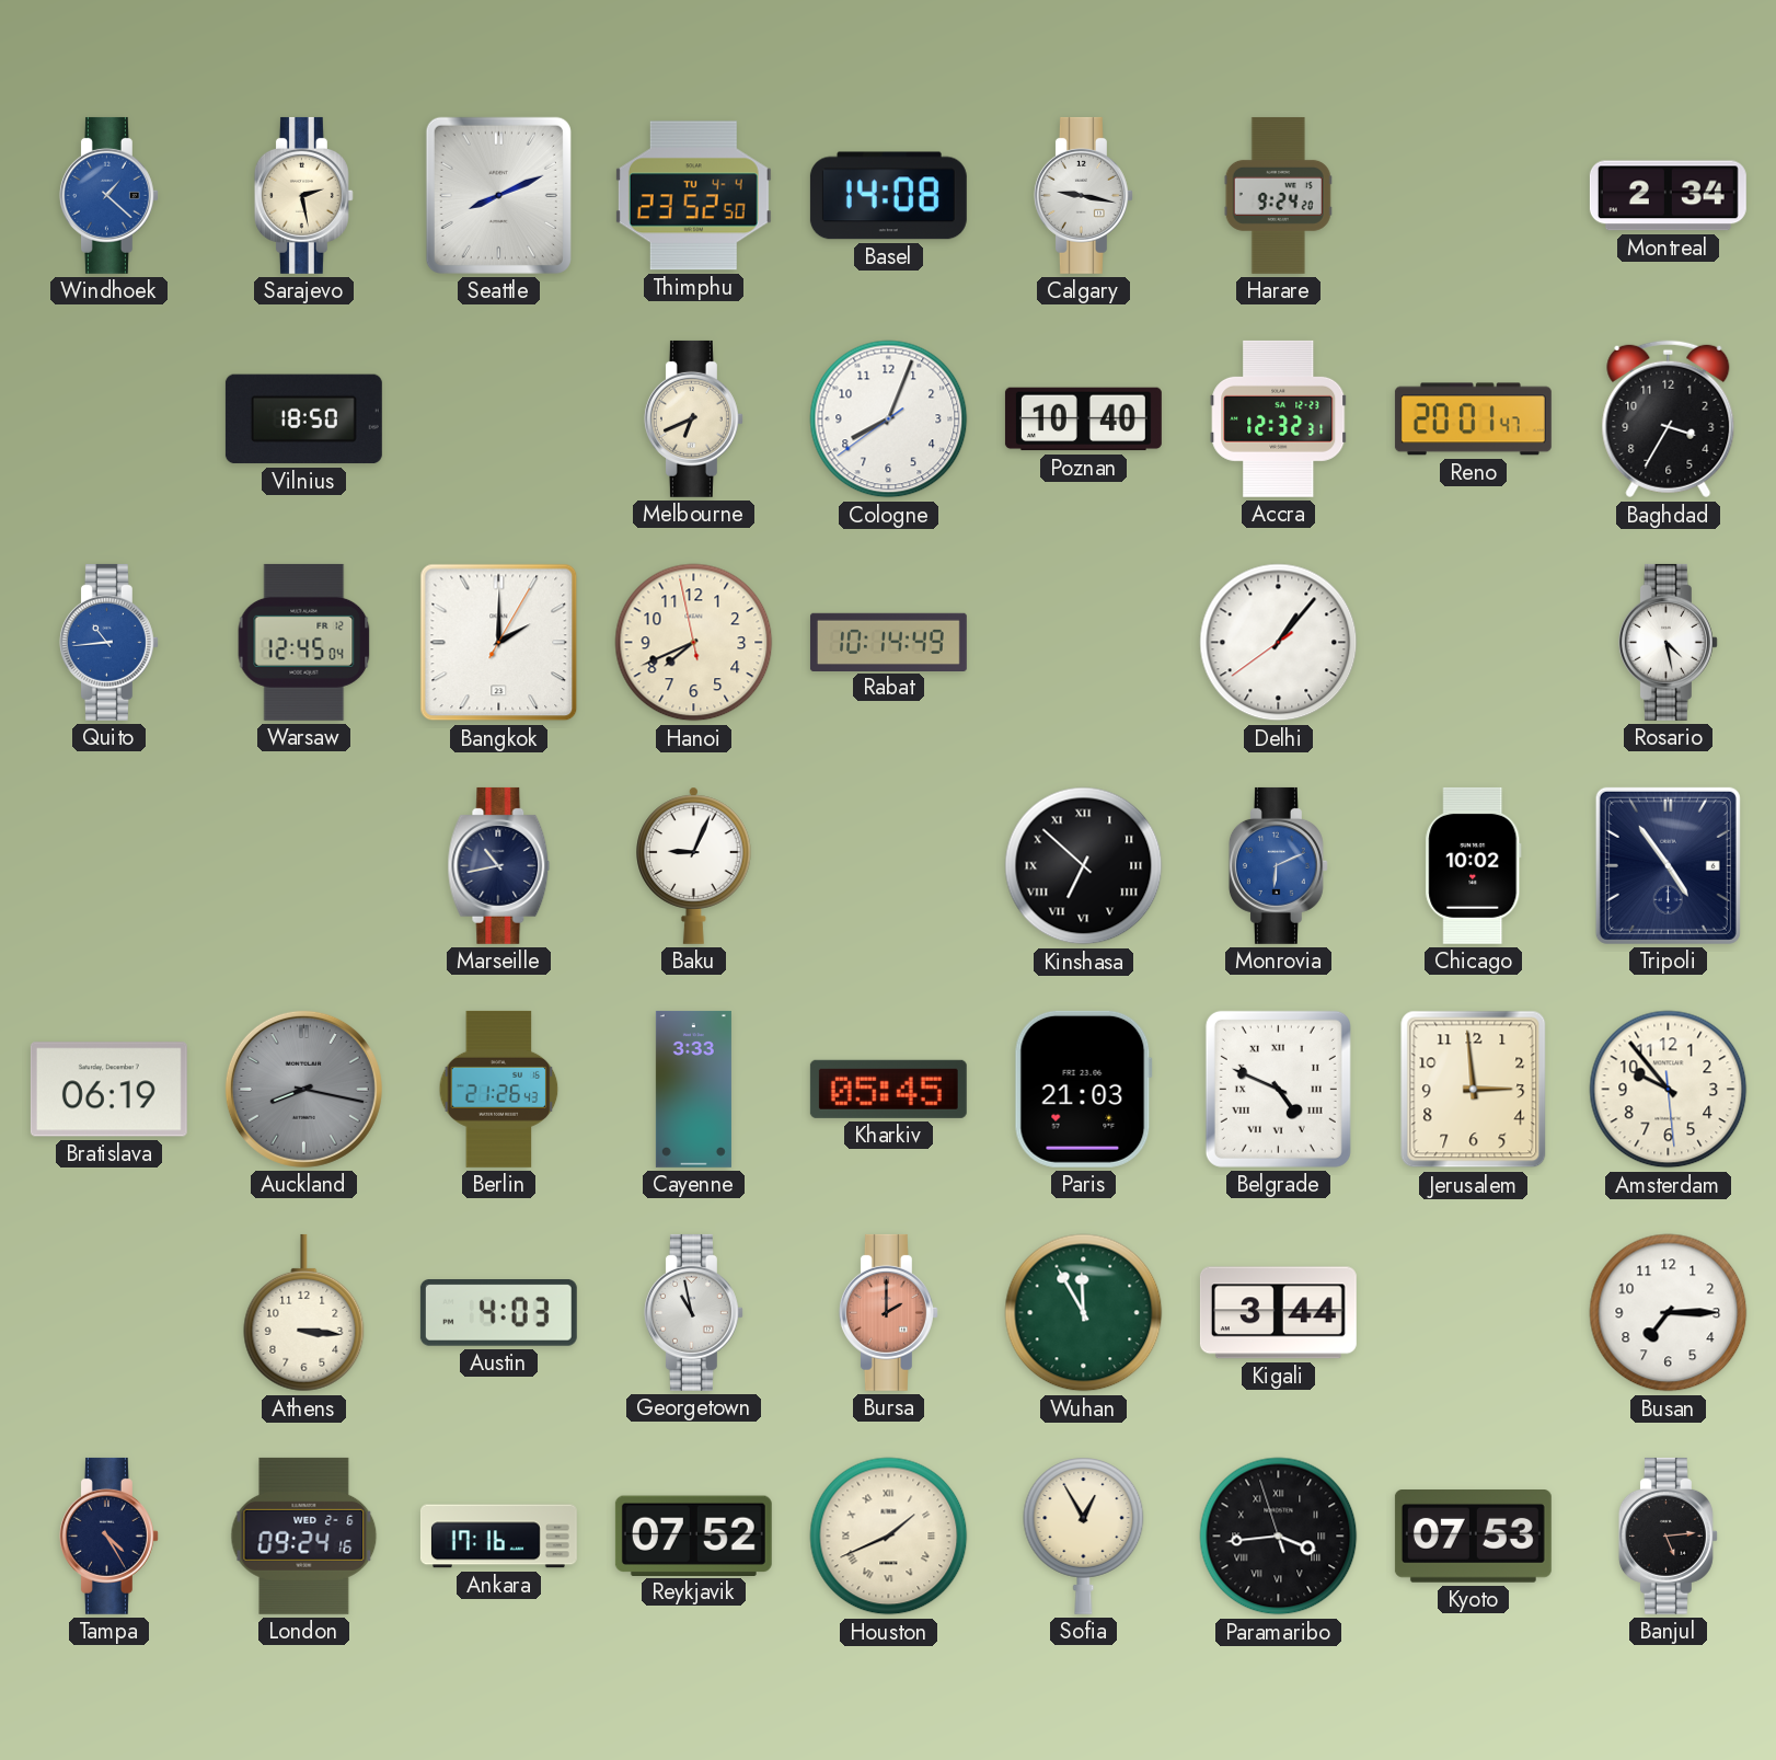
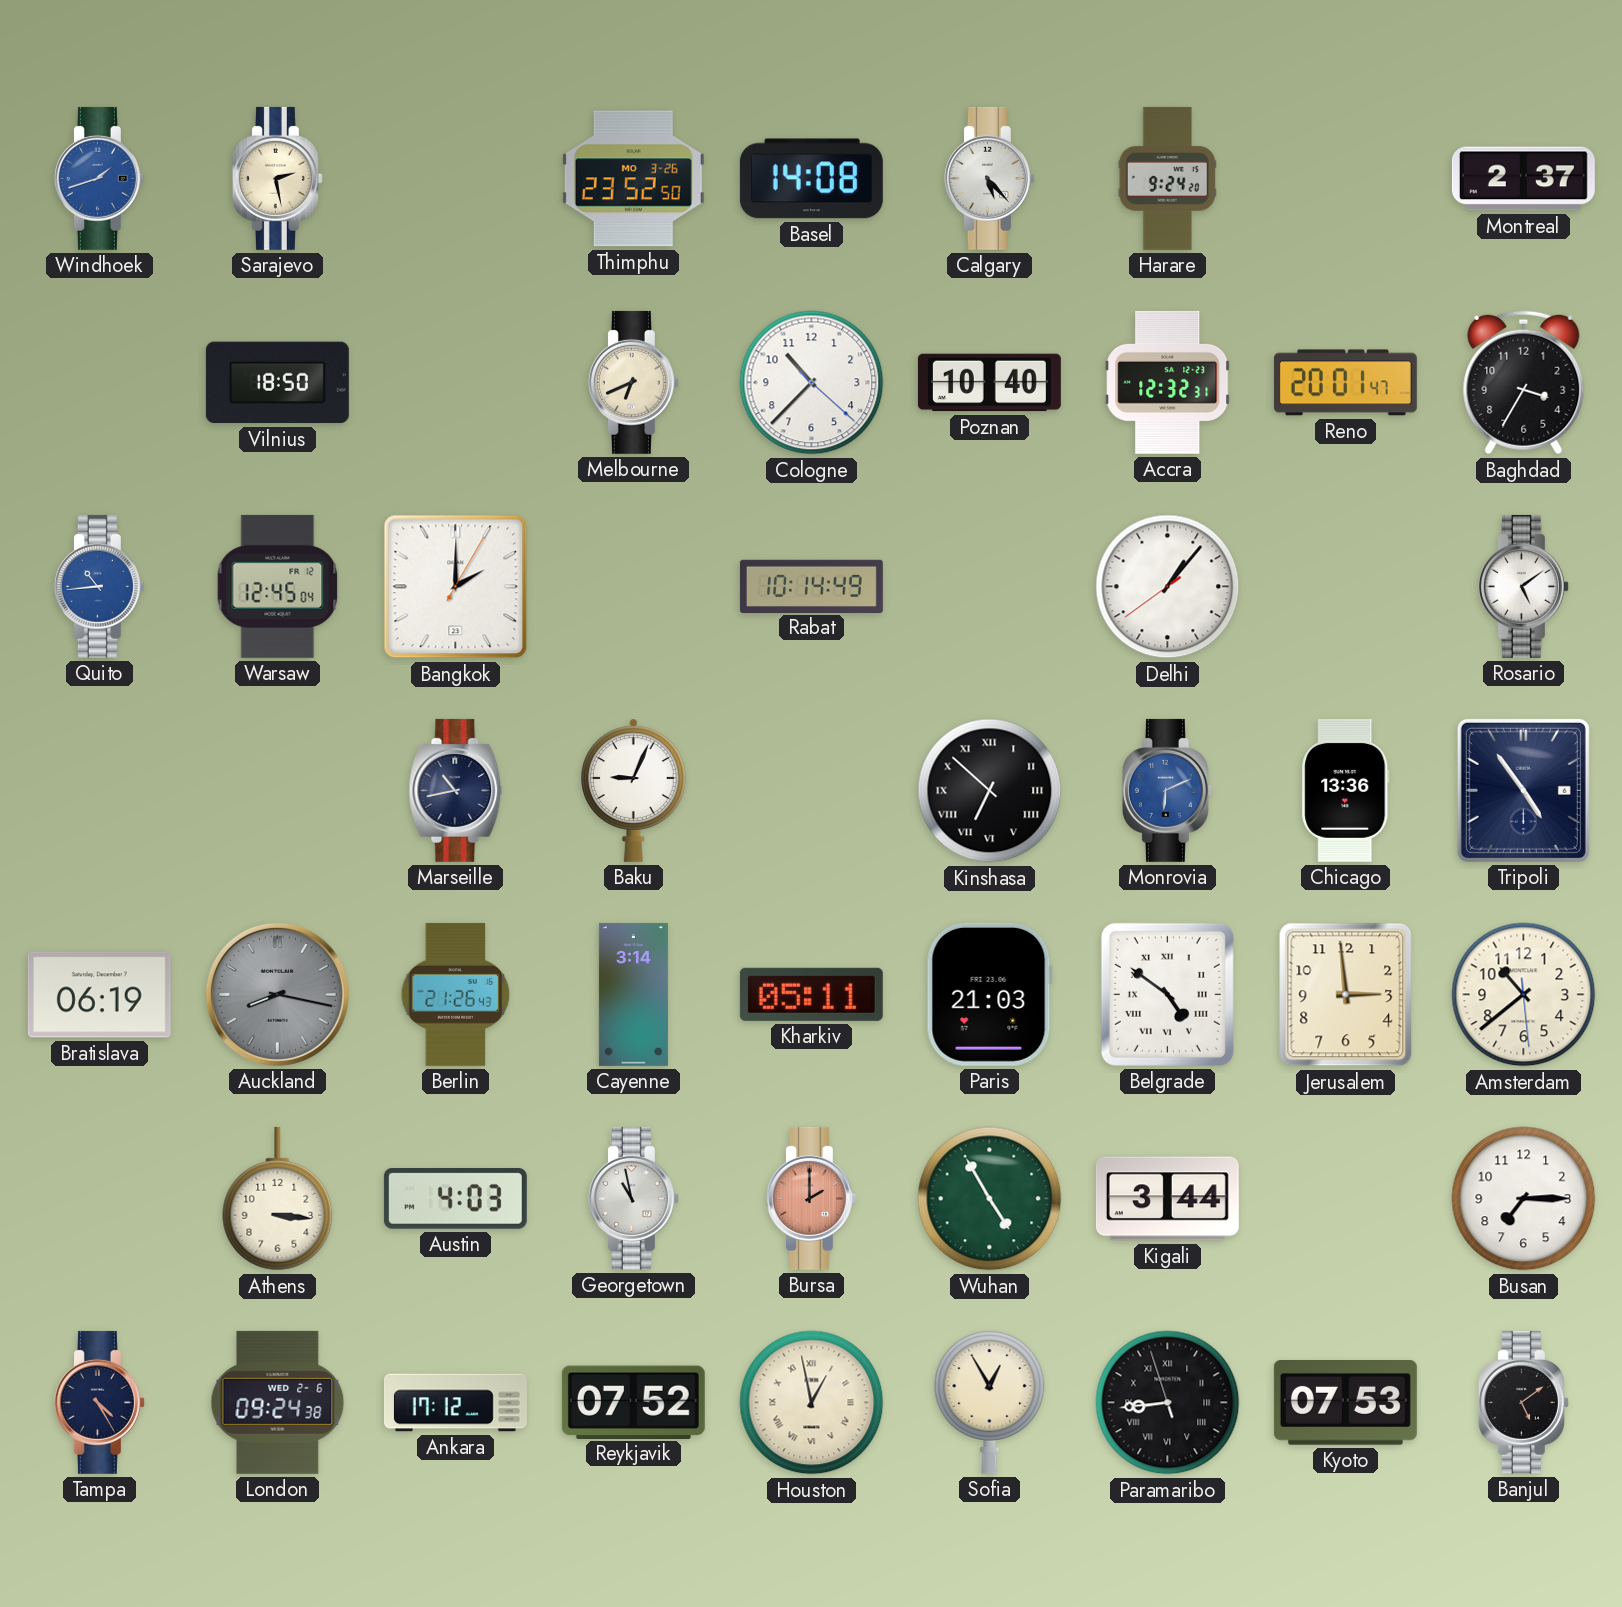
Windhoek: 1:22 -> 1:42
Seattle: 8:11 -> none
Thimphu date: TU 4-4 -> MO 3-26
Calgary: 9:17 -> 5:23
Montreal: 2:34 -> 2:37
Cologne: 8:03 -> 10:37
Hanoi: 7:40 -> none
Rosario: 4:28 -> 5:09
Chicago: 10:02 -> 13:36
Cayenne: 3:33 -> 3:14
Kharkiv: 05:45 -> 05:11
Belgrade: 4:49 -> 4:51
Amsterdam: 9:53 -> 10:38
Wuhan: 11:55 -> 4:55
London: 09:24:16 -> 09:24:38
Ankara: 17:16 -> 17:12
Houston: 1:41 -> 12:58
Paramaribo: 3:43 -> 8:43
Banjul: 5:14 -> 5:09
